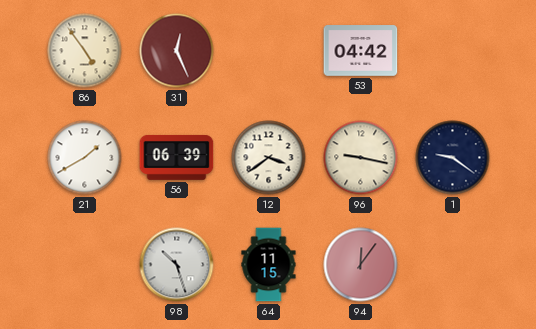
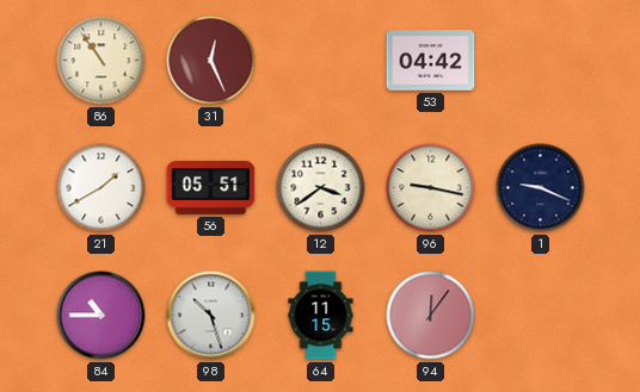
86: 4:54 -> 10:54
56: 06:39 -> 05:51
1: 9:21 -> 9:19
84: none -> 10:45
